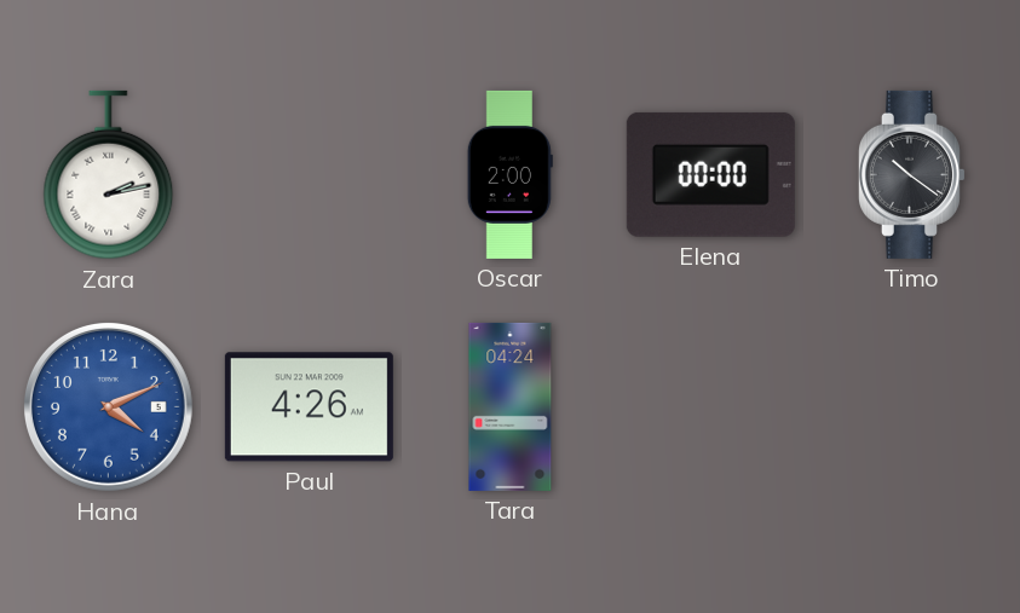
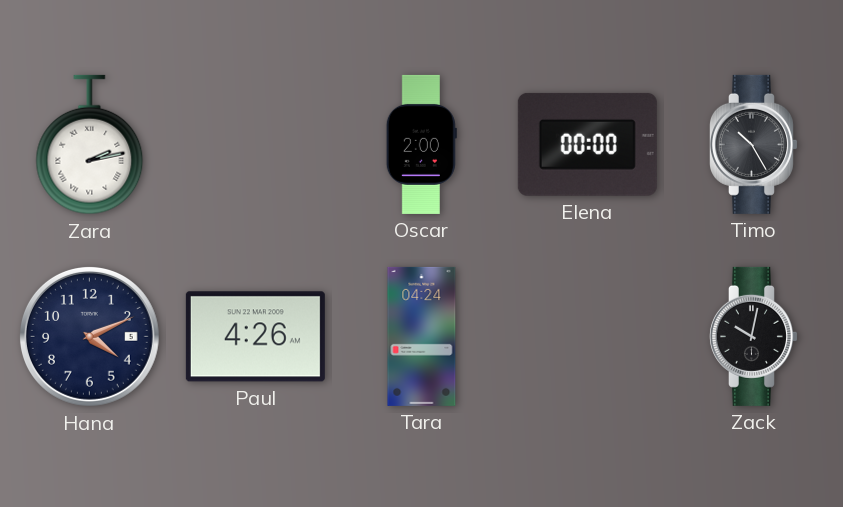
Timo: 10:21 -> 10:25
Hana dial: blue -> navy
Zack: none -> 10:02
